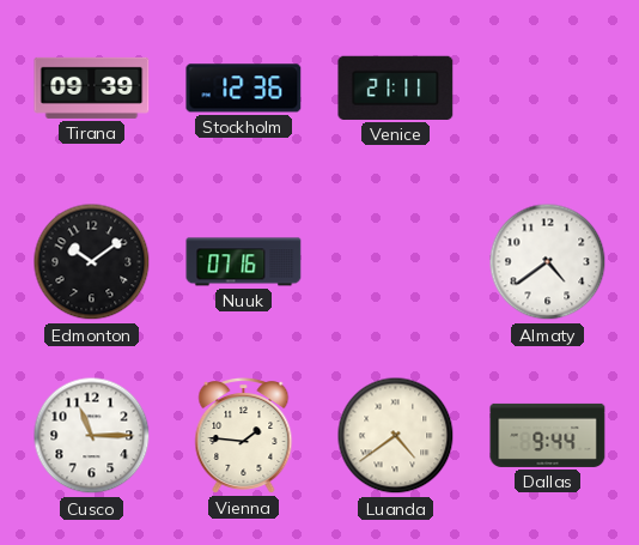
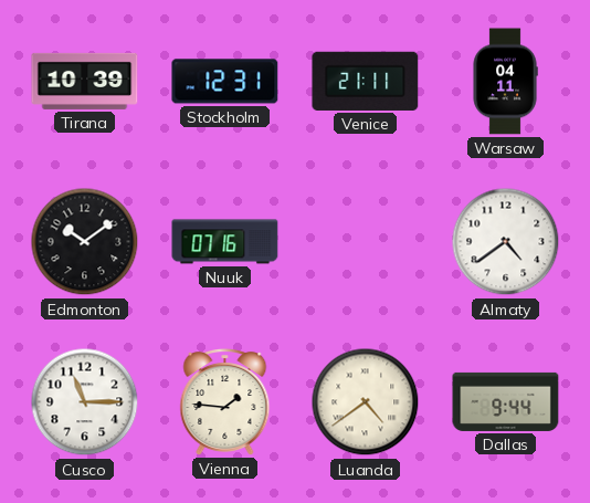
Tirana: 09:39 -> 10:39
Stockholm: 12:36 -> 12:31
Warsaw: none -> 04:11
